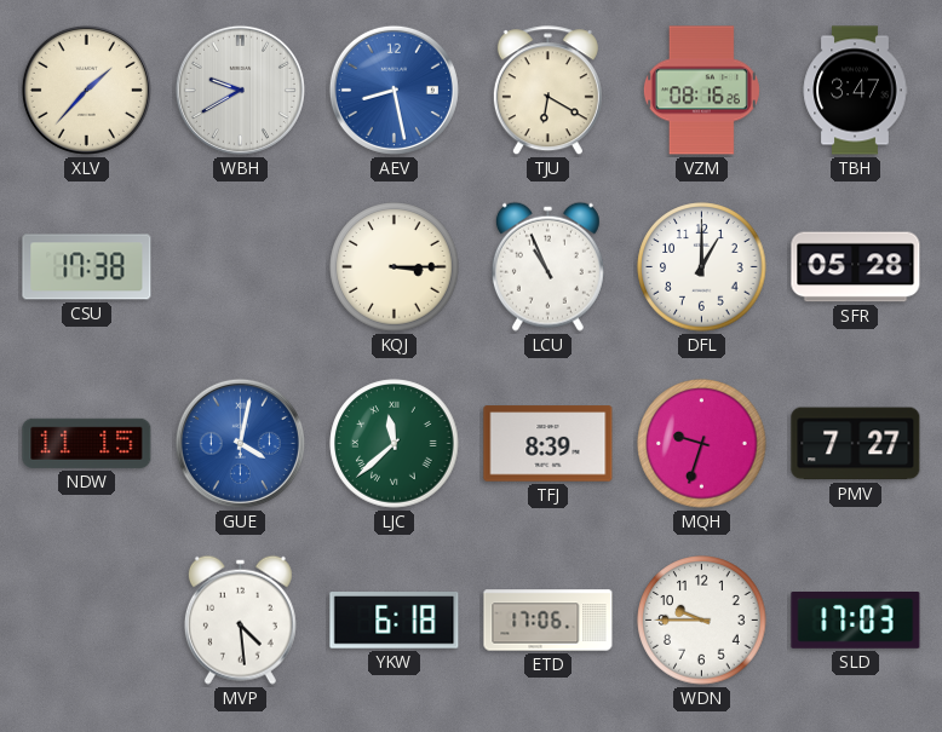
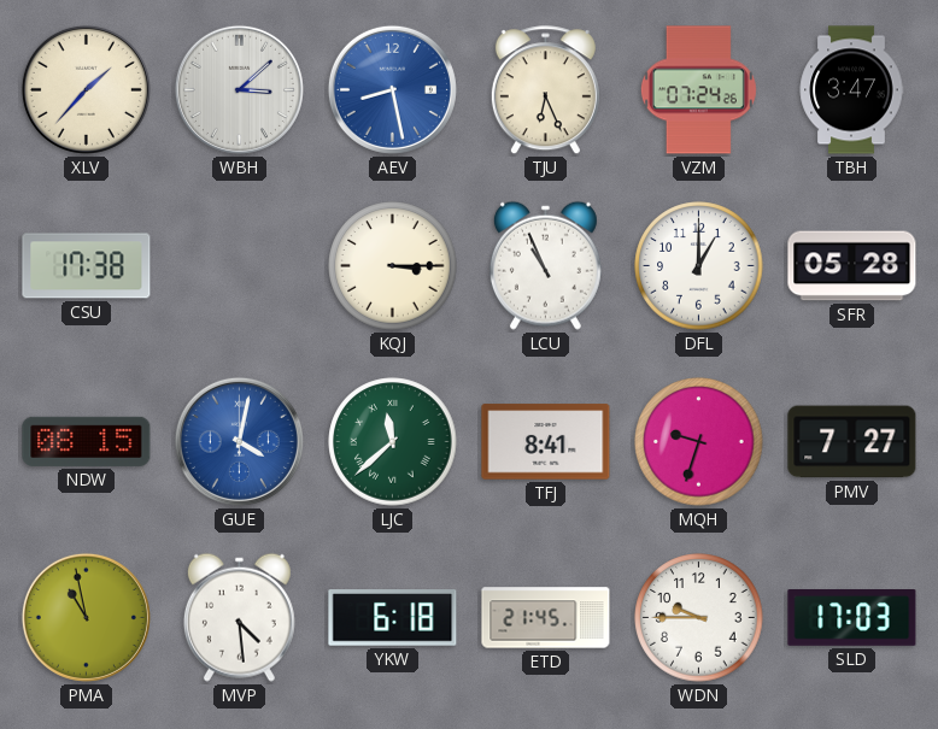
WBH: 9:40 -> 3:08
TJU: 6:20 -> 6:26
VZM: 08:16 -> 07:24
NDW: 11:15 -> 08:15
TFJ: 8:39 -> 8:41
PMA: none -> 10:58
ETD: 17:06 -> 21:45
